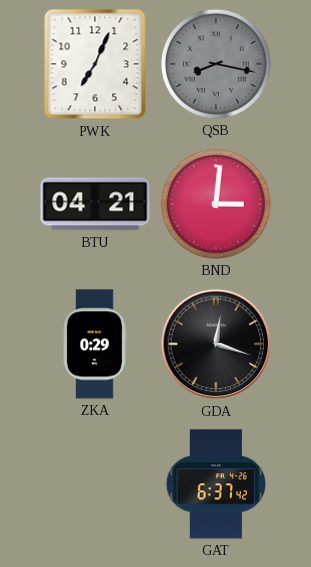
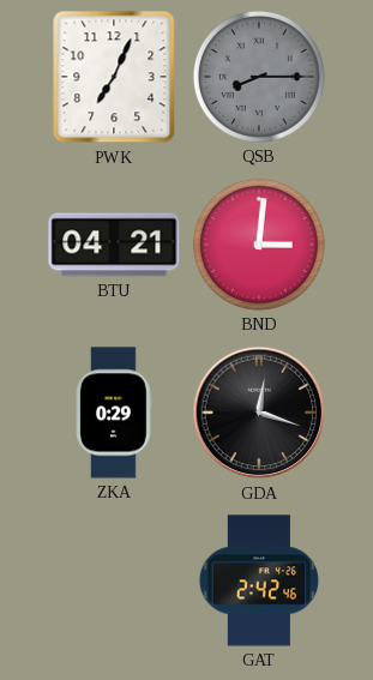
QSB: 8:17 -> 8:15
GAT: 6:37 -> 2:42
